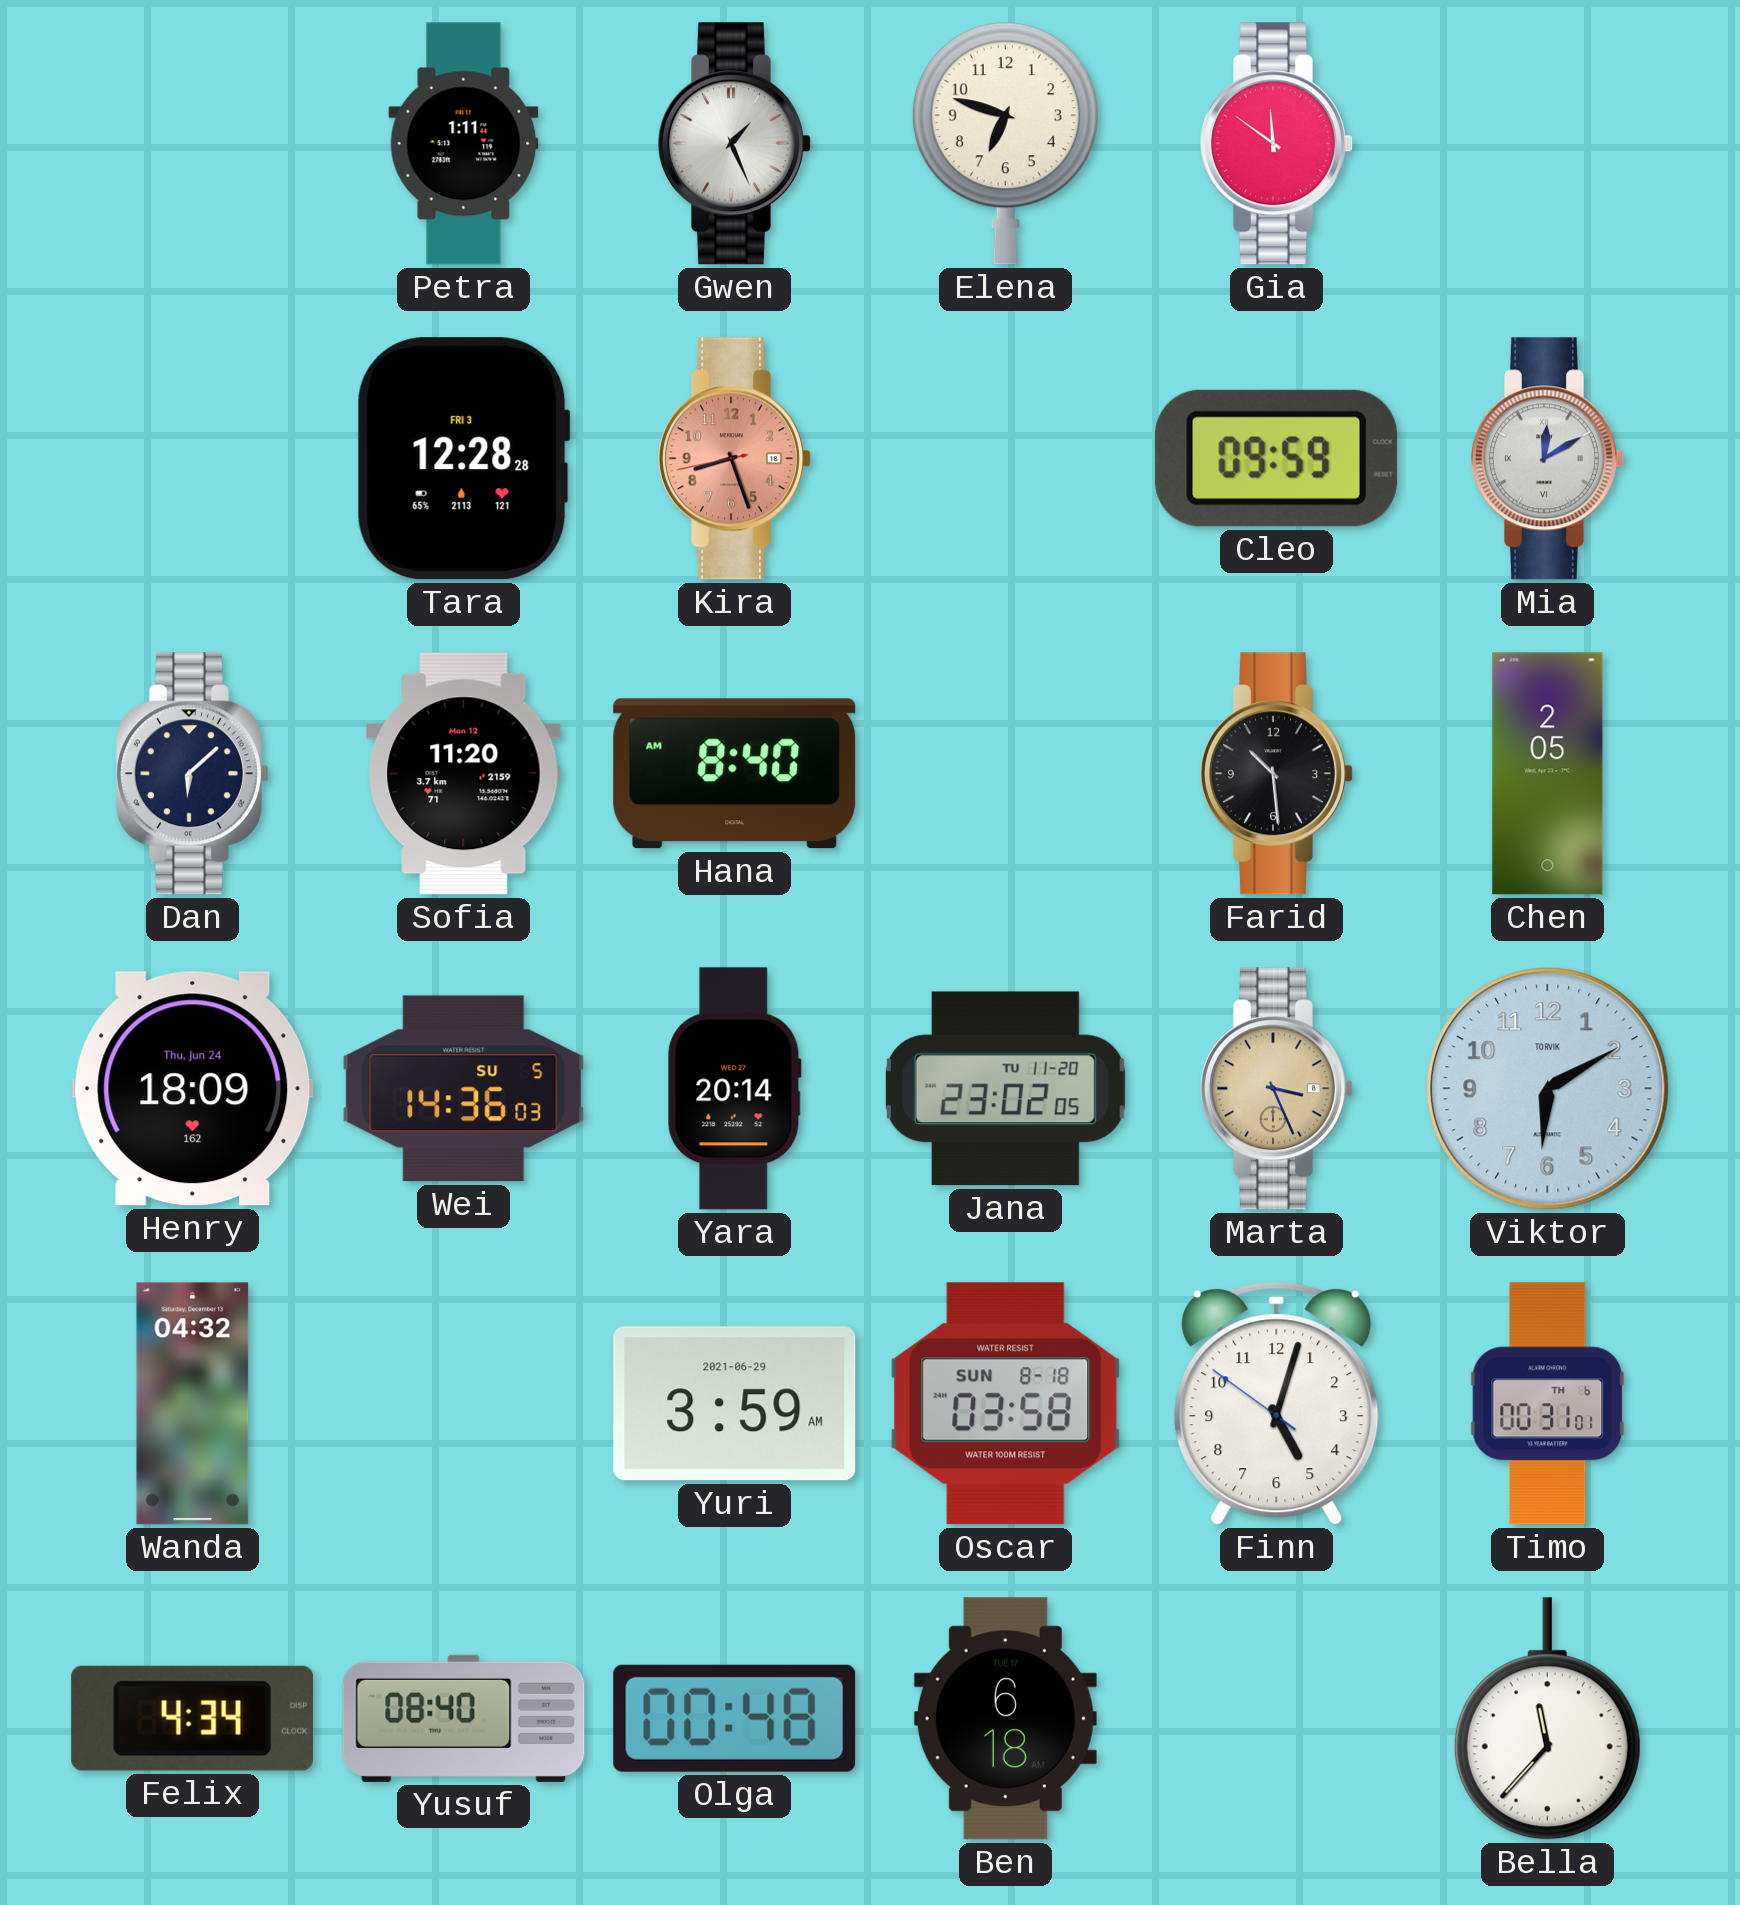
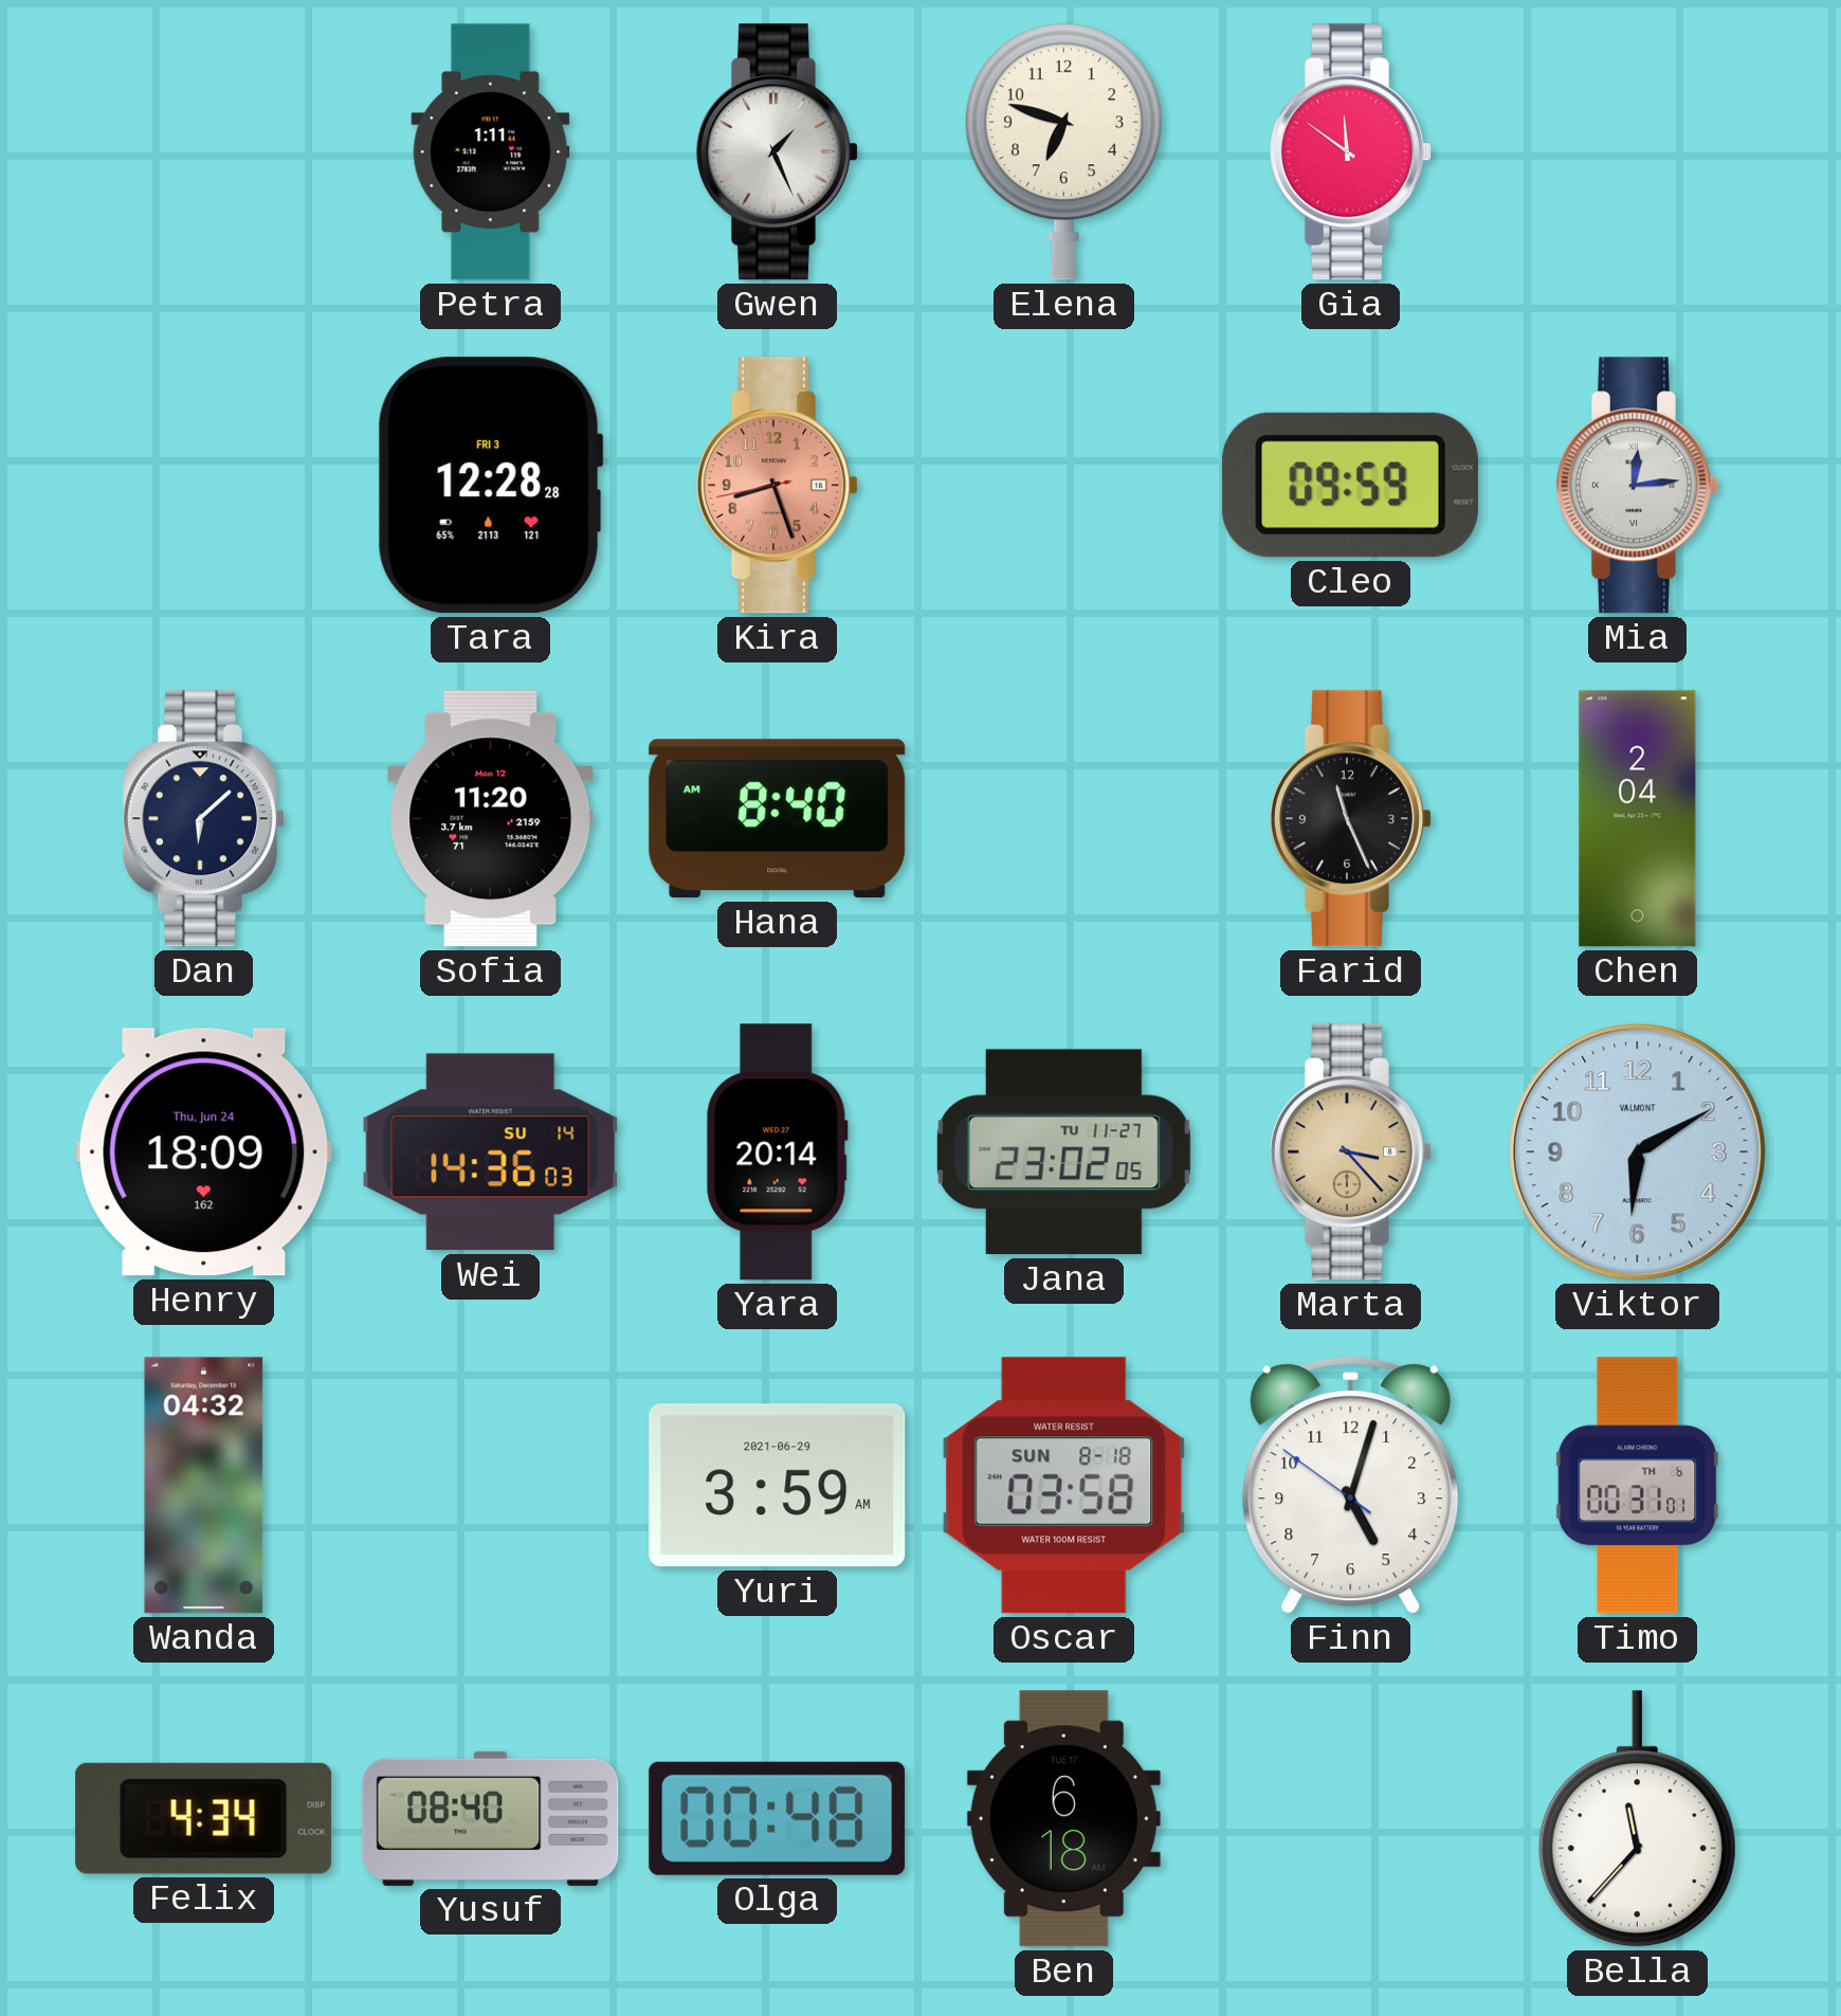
Mia: 12:10 -> 12:14
Farid: 10:29 -> 11:26
Chen: 2:05 -> 2:04
Wei date: SU 5 -> SU 14
Jana date: TU 11-20 -> TU 11-27
Marta: 3:26 -> 3:23
Viktor brand: TORVIK -> VALMONT
